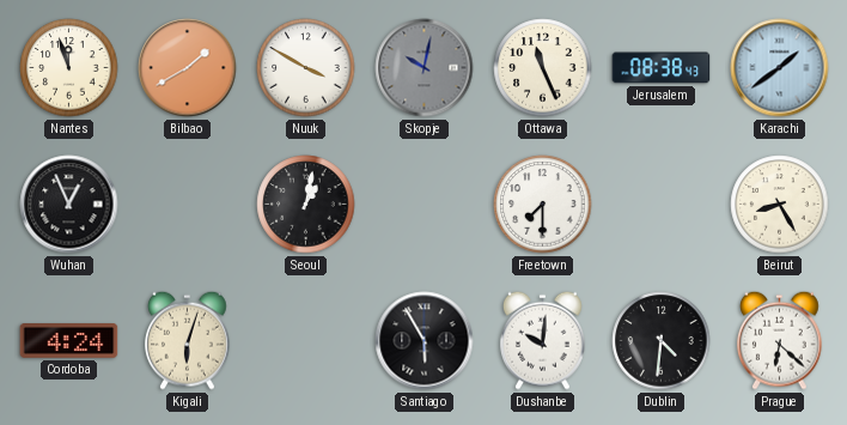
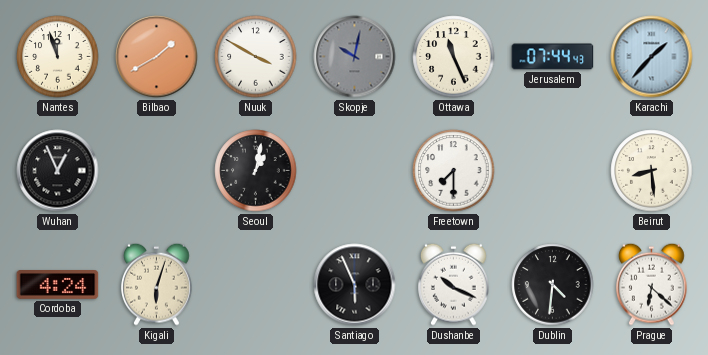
Jerusalem: 08:38 -> 07:44
Karachi: 1:39 -> 1:37
Beirut: 8:25 -> 8:29
Santiago: 5:55 -> 5:56
Dushanbe: 10:01 -> 10:19
